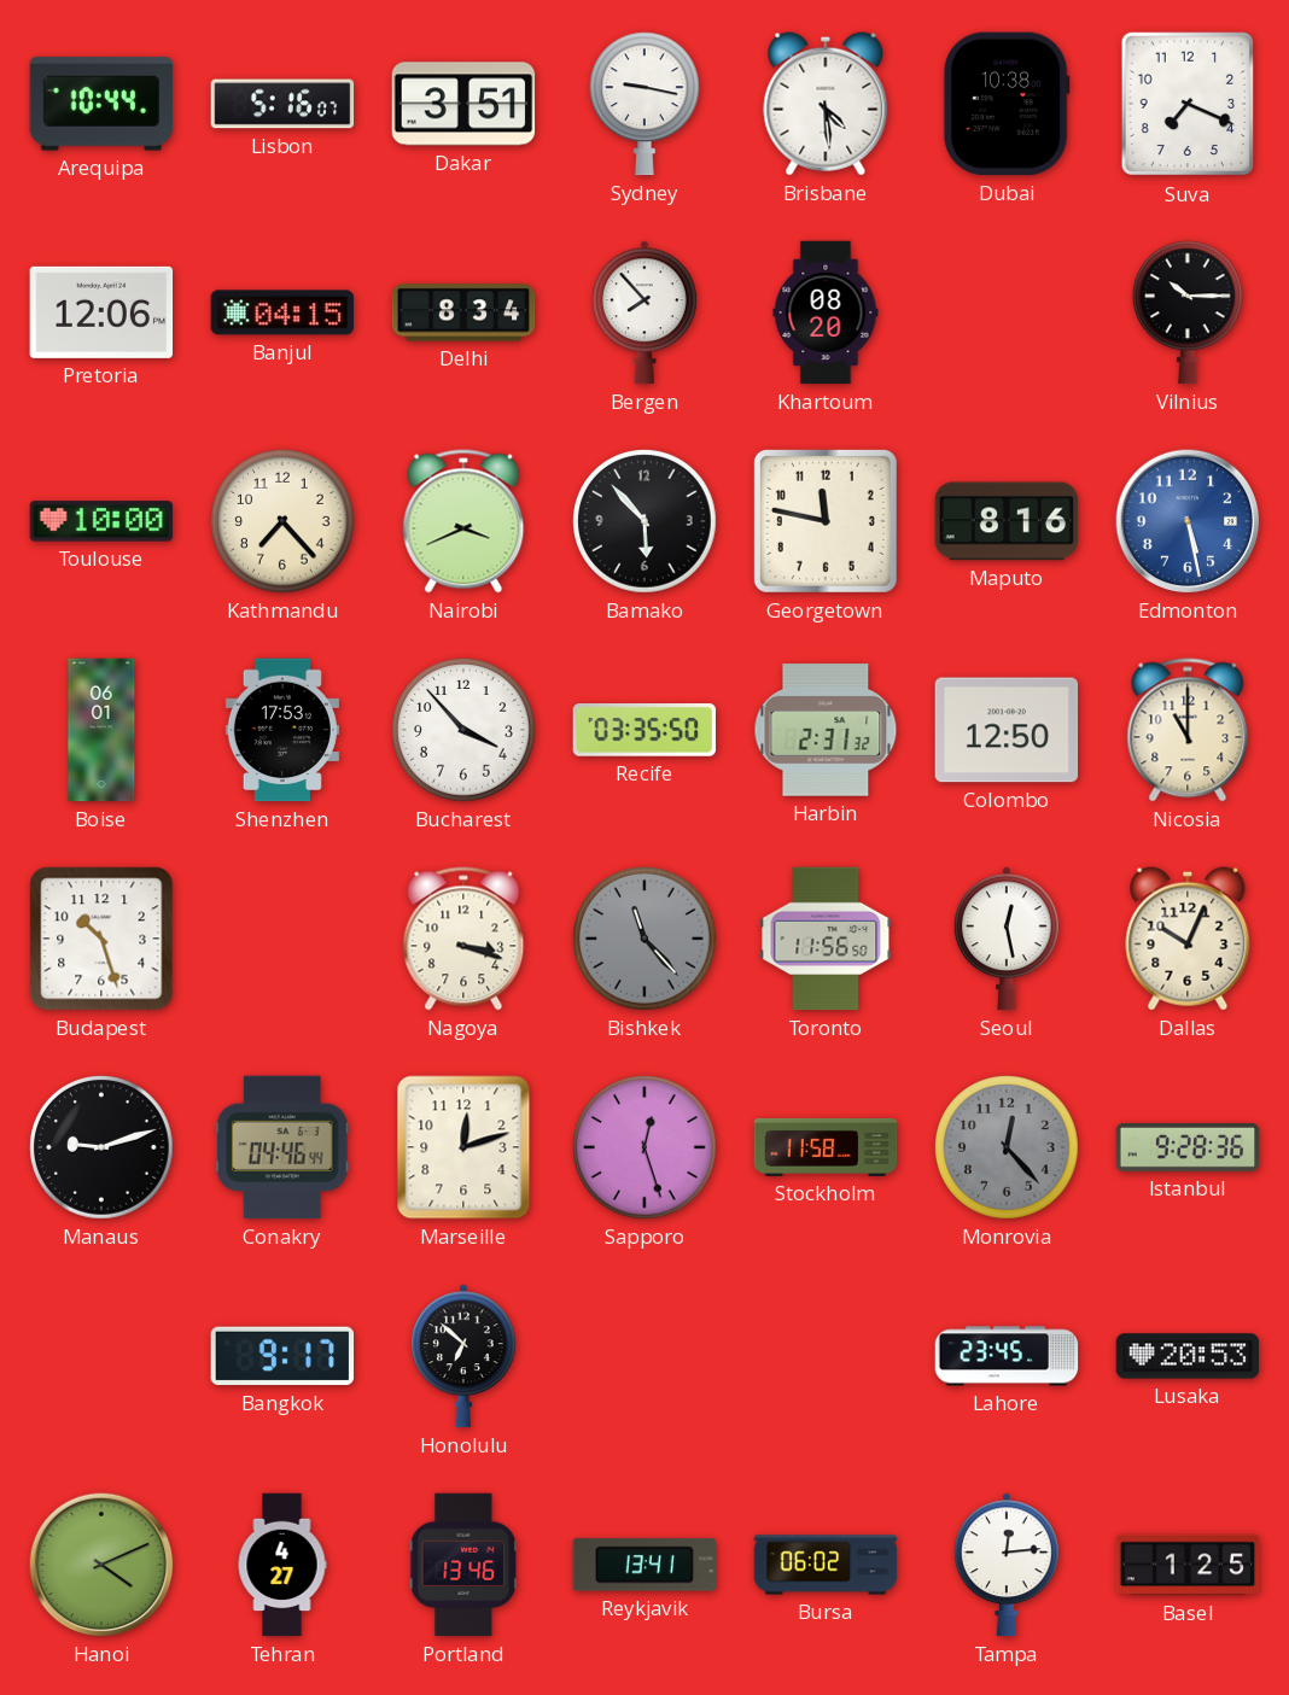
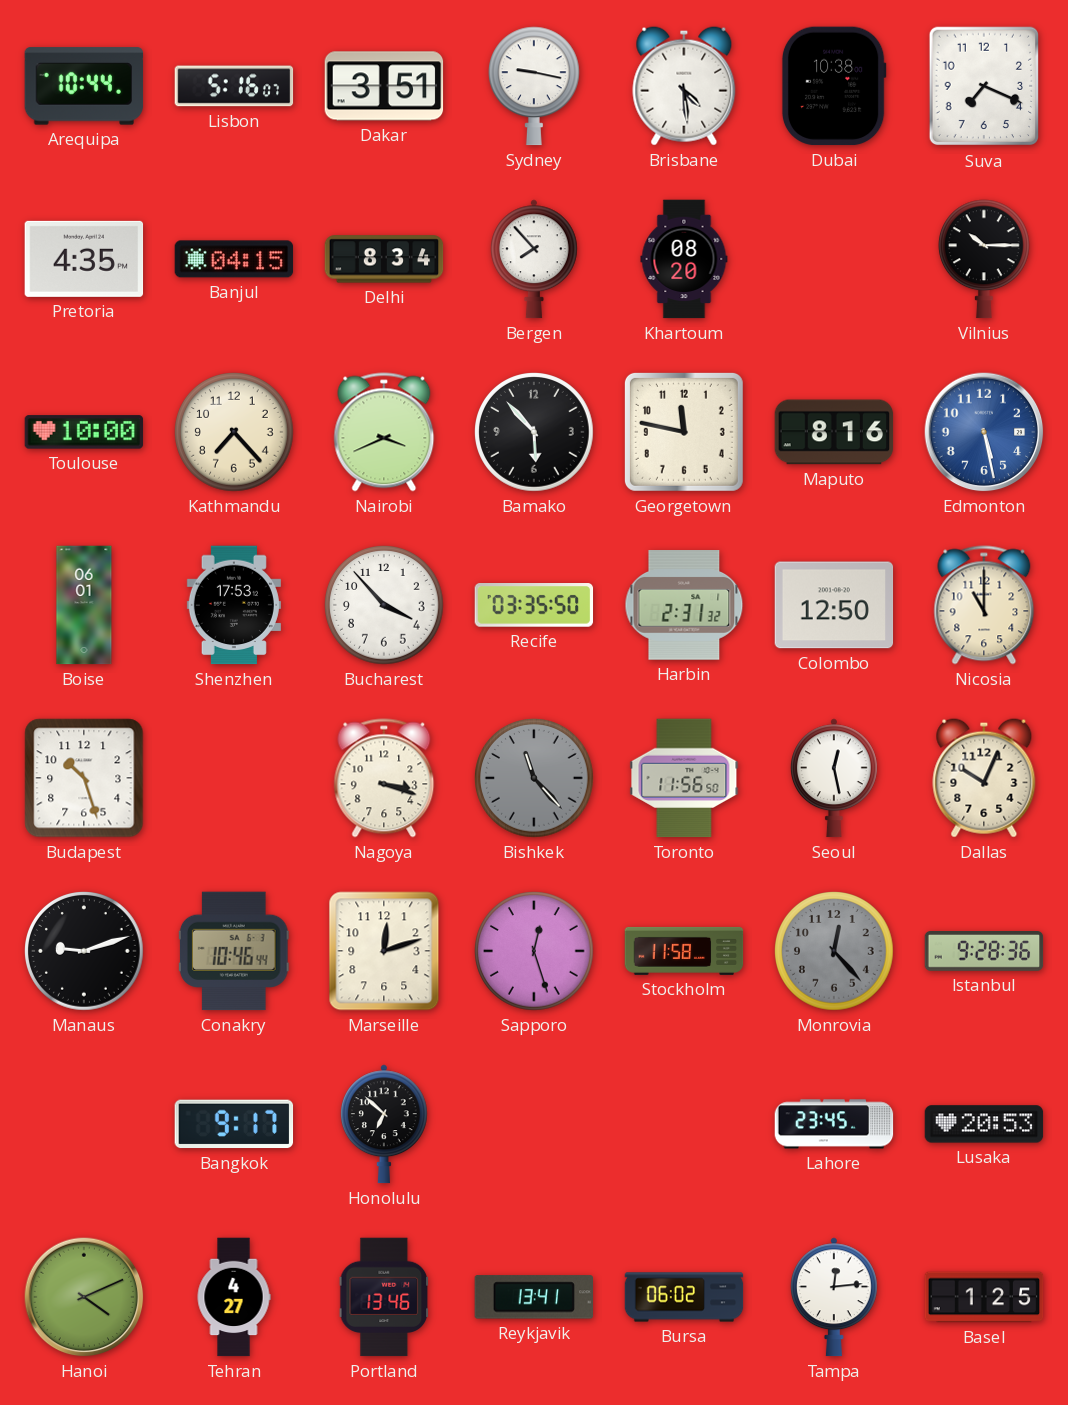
Pretoria: 12:06 -> 4:35
Conakry: 04:46 -> 10:46
